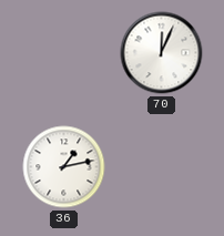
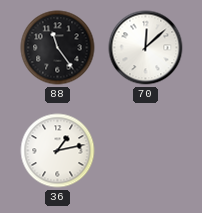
88: none -> 11:24
70: 12:04 -> 12:08
